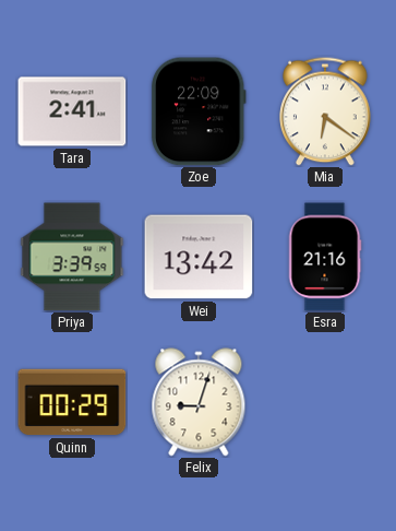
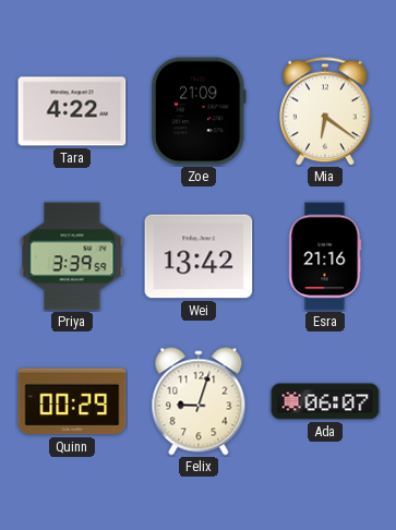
Tara: 2:41 -> 4:22
Zoe: 22:09 -> 21:09
Ada: none -> 06:07
